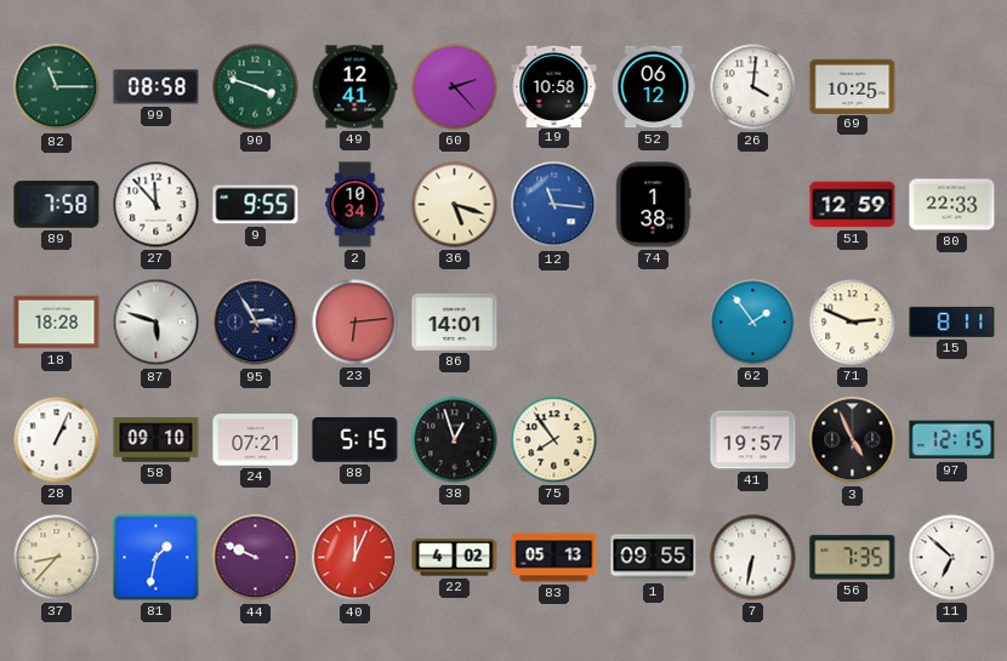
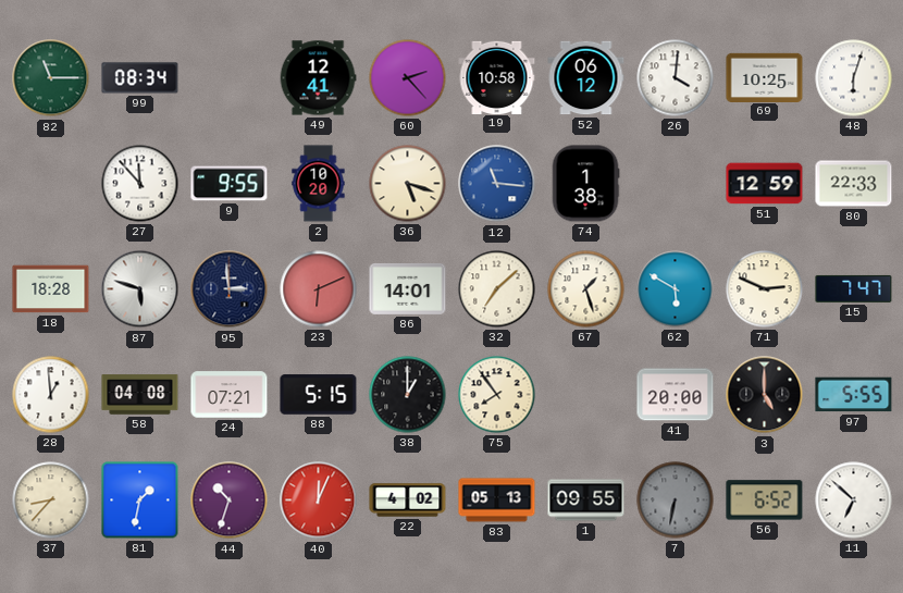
99: 08:58 -> 08:34
90: 3:48 -> none
48: none -> 6:03
89: 7:58 -> none
2: 10:34 -> 10:20
95: 2:55 -> 2:59
23: 6:14 -> 6:11
32: none -> 7:08
67: none -> 1:27
62: 1:54 -> 5:50
15: 8:11 -> 7:47
28: 1:04 -> 12:59
58: 09:10 -> 04:08
38: 12:57 -> 1:00
41: 19:57 -> 20:00
3: 4:56 -> 5:00
97: 12:15 -> 5:55
44: 9:49 -> 10:33
7 dial: white -> grey
56: 7:35 -> 6:52
